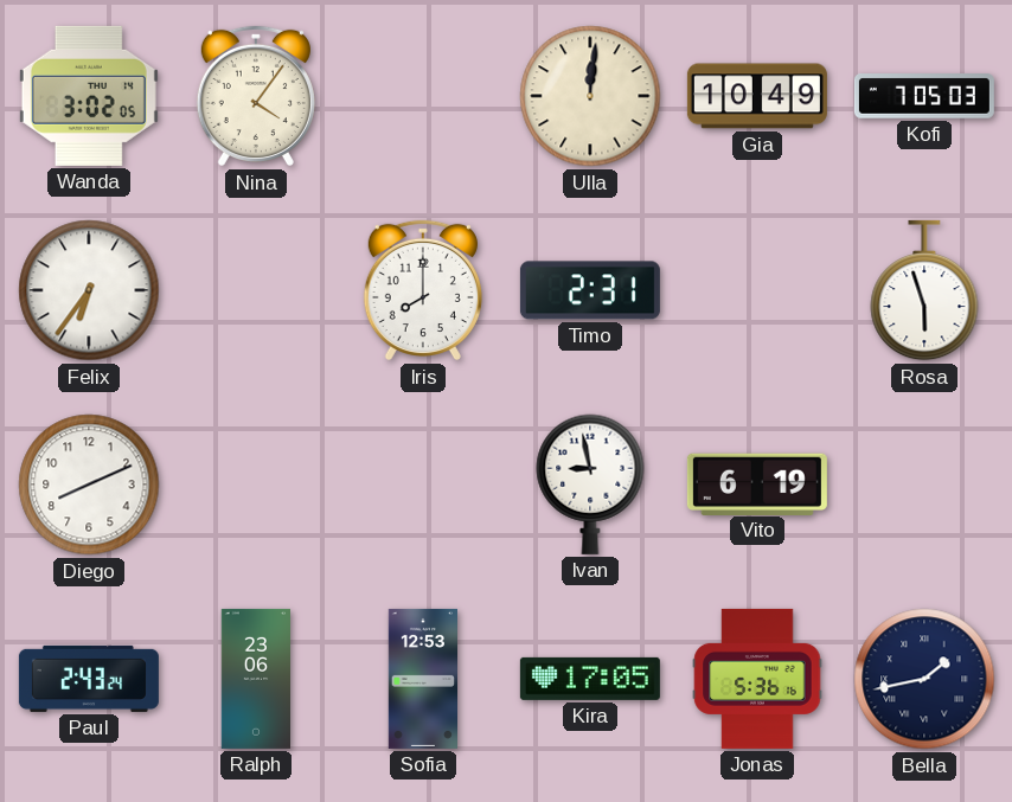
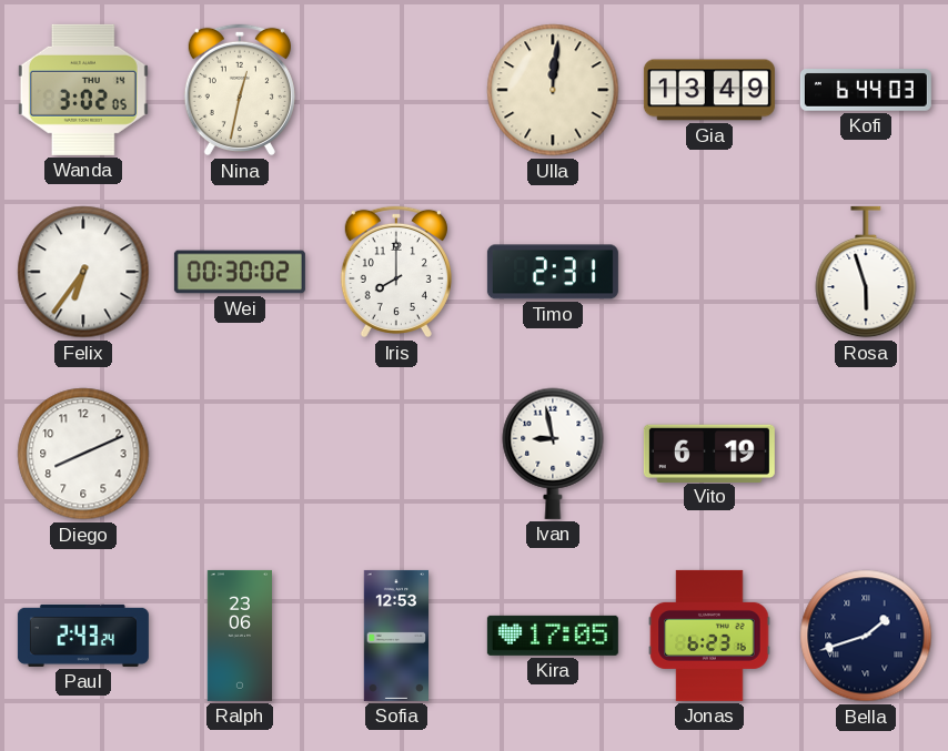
Nina: 4:06 -> 12:32
Gia: 10:49 -> 13:49
Kofi: 7:05 -> 6:44
Wei: none -> 00:30
Jonas: 5:36 -> 6:23
Bella: 1:43 -> 1:42
